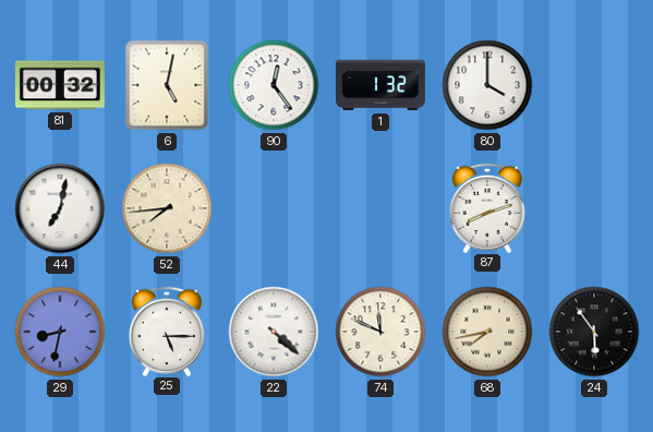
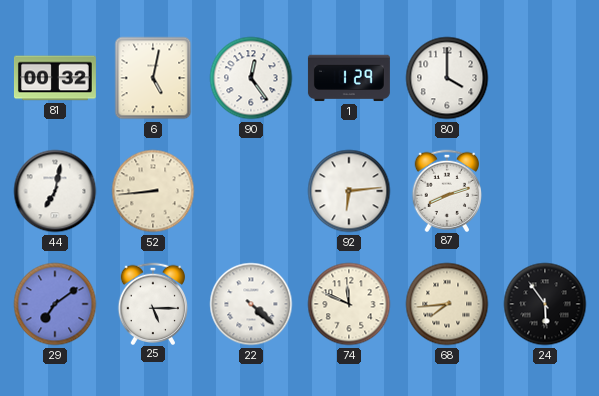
1: 1:32 -> 1:29
52: 7:44 -> 8:44
92: none -> 6:14
29: 8:32 -> 7:09
68: 7:43 -> 7:44
